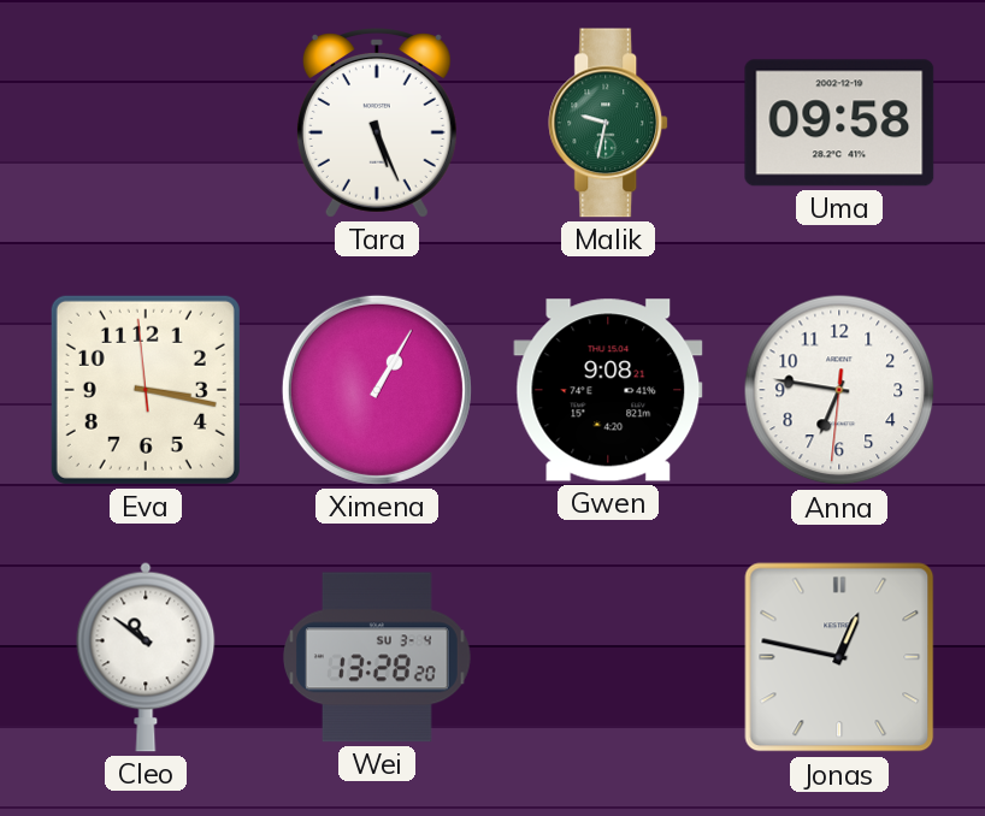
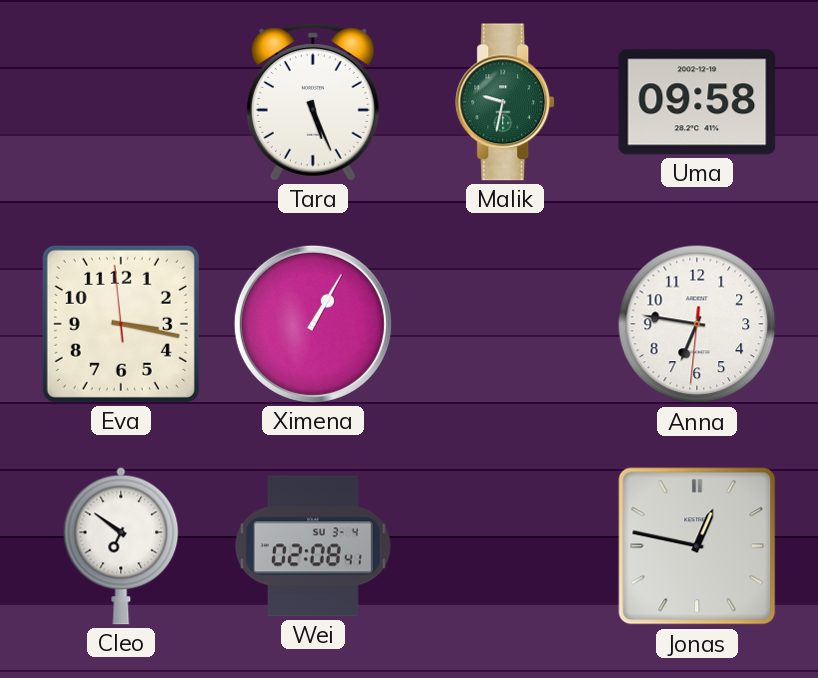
Gwen: 9:08 -> none
Cleo: 10:51 -> 6:51
Wei: 13:28 -> 02:08
